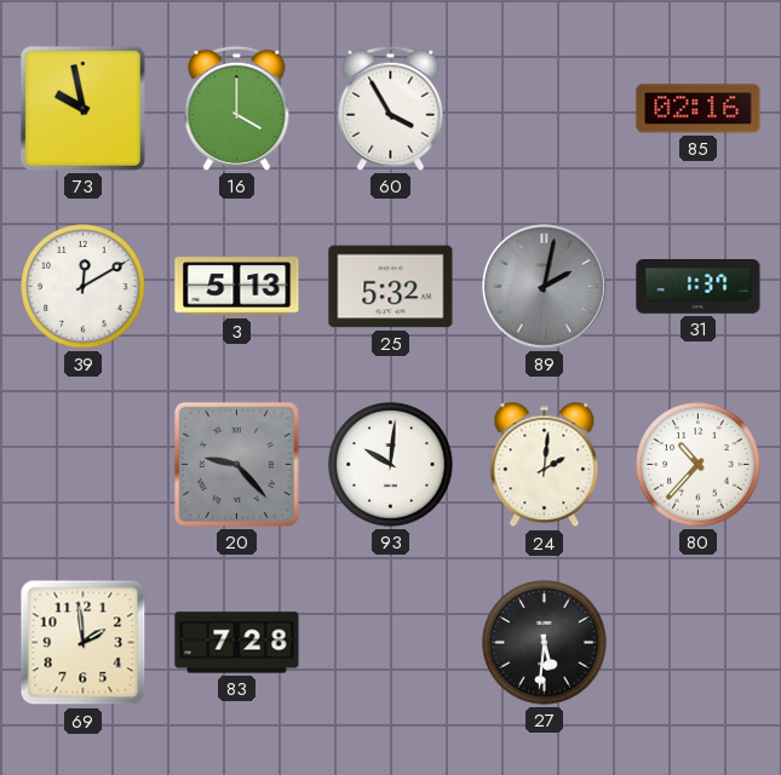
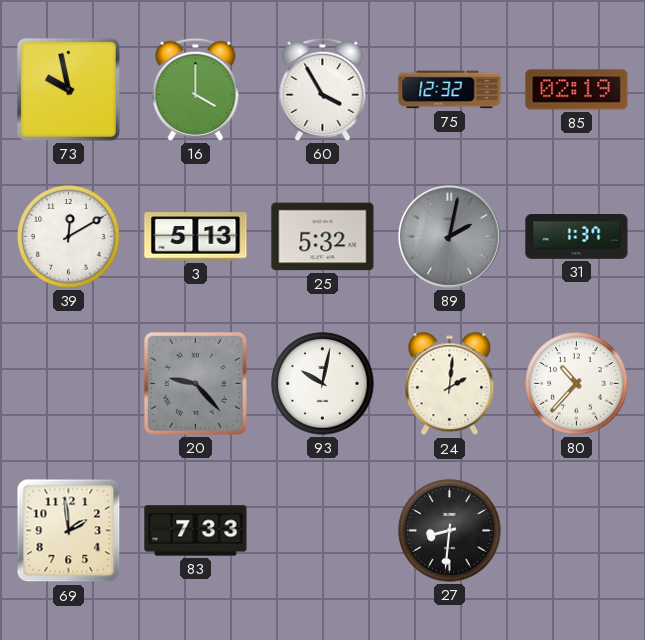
75: none -> 12:32
85: 02:16 -> 02:19
93: 10:01 -> 10:02
83: 7:28 -> 7:33
27: 5:31 -> 8:31
